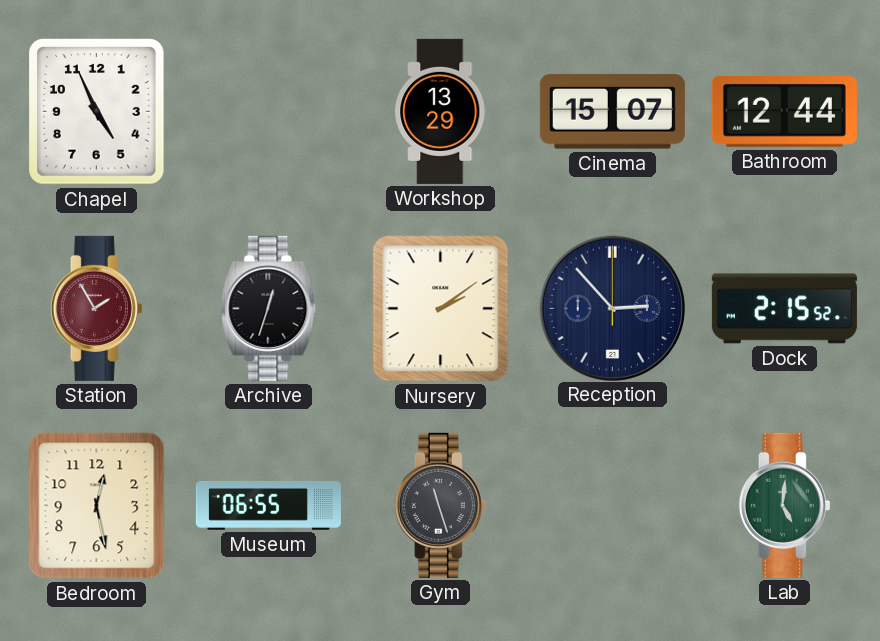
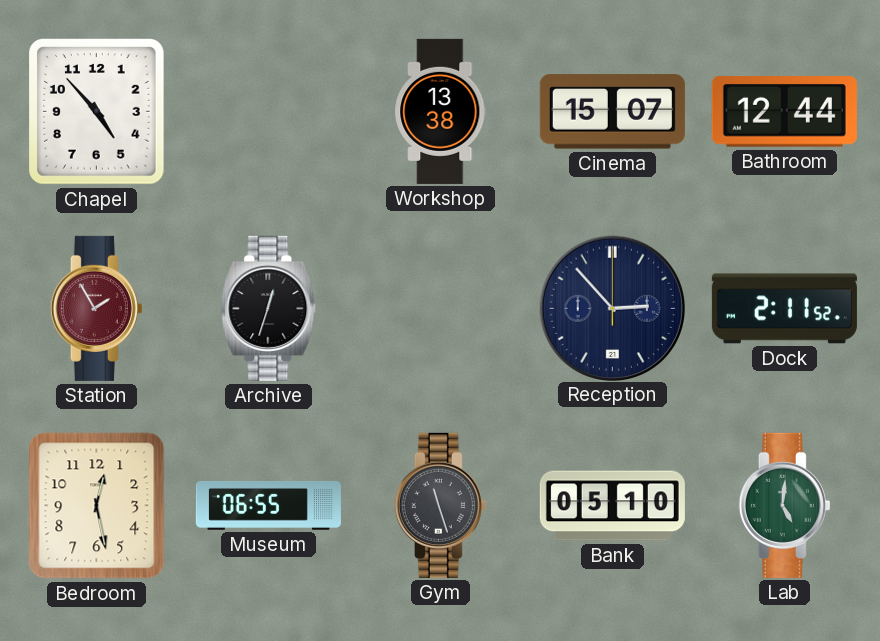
Chapel: 4:56 -> 4:53
Workshop: 13:29 -> 13:38
Nursery: 2:09 -> none
Dock: 2:15 -> 2:11
Bank: none -> 05:10
